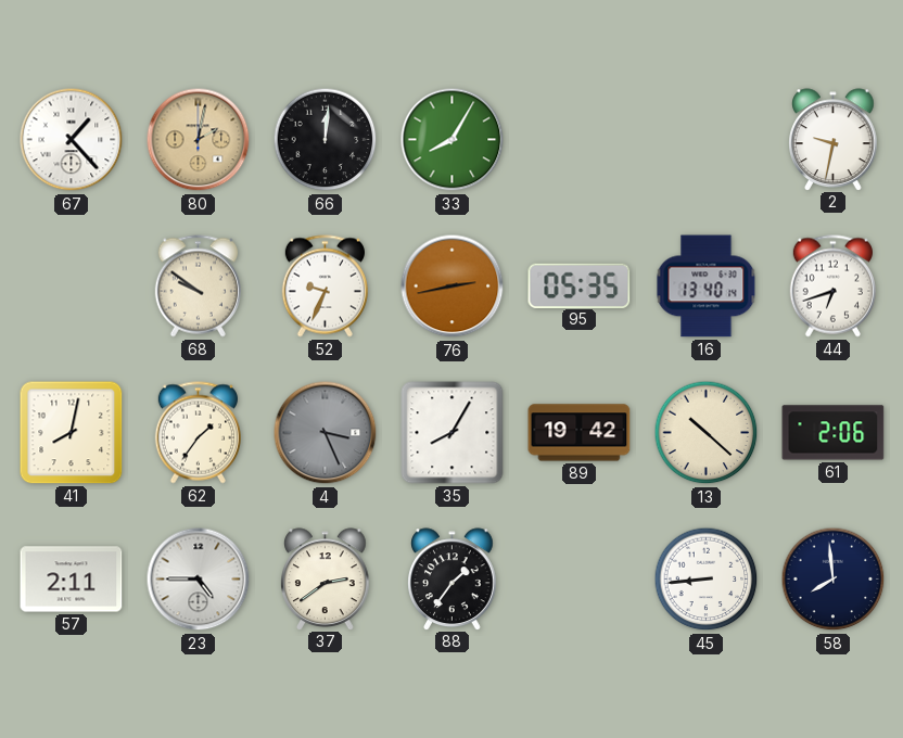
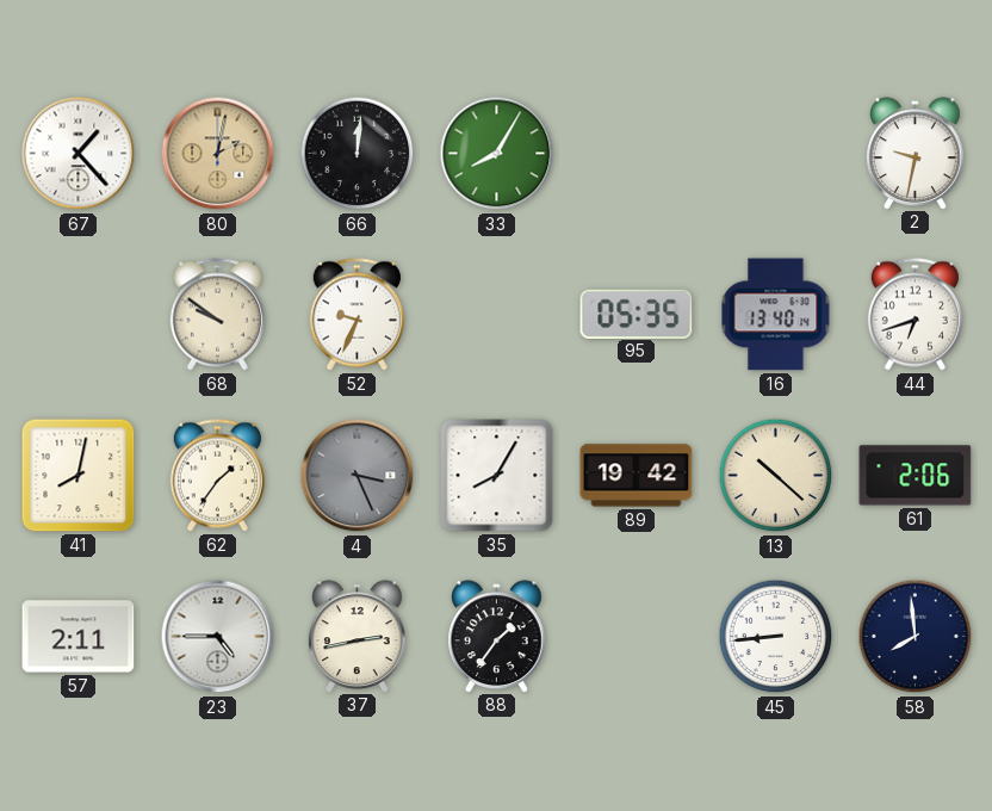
76: 2:43 -> none
37: 2:39 -> 2:43
